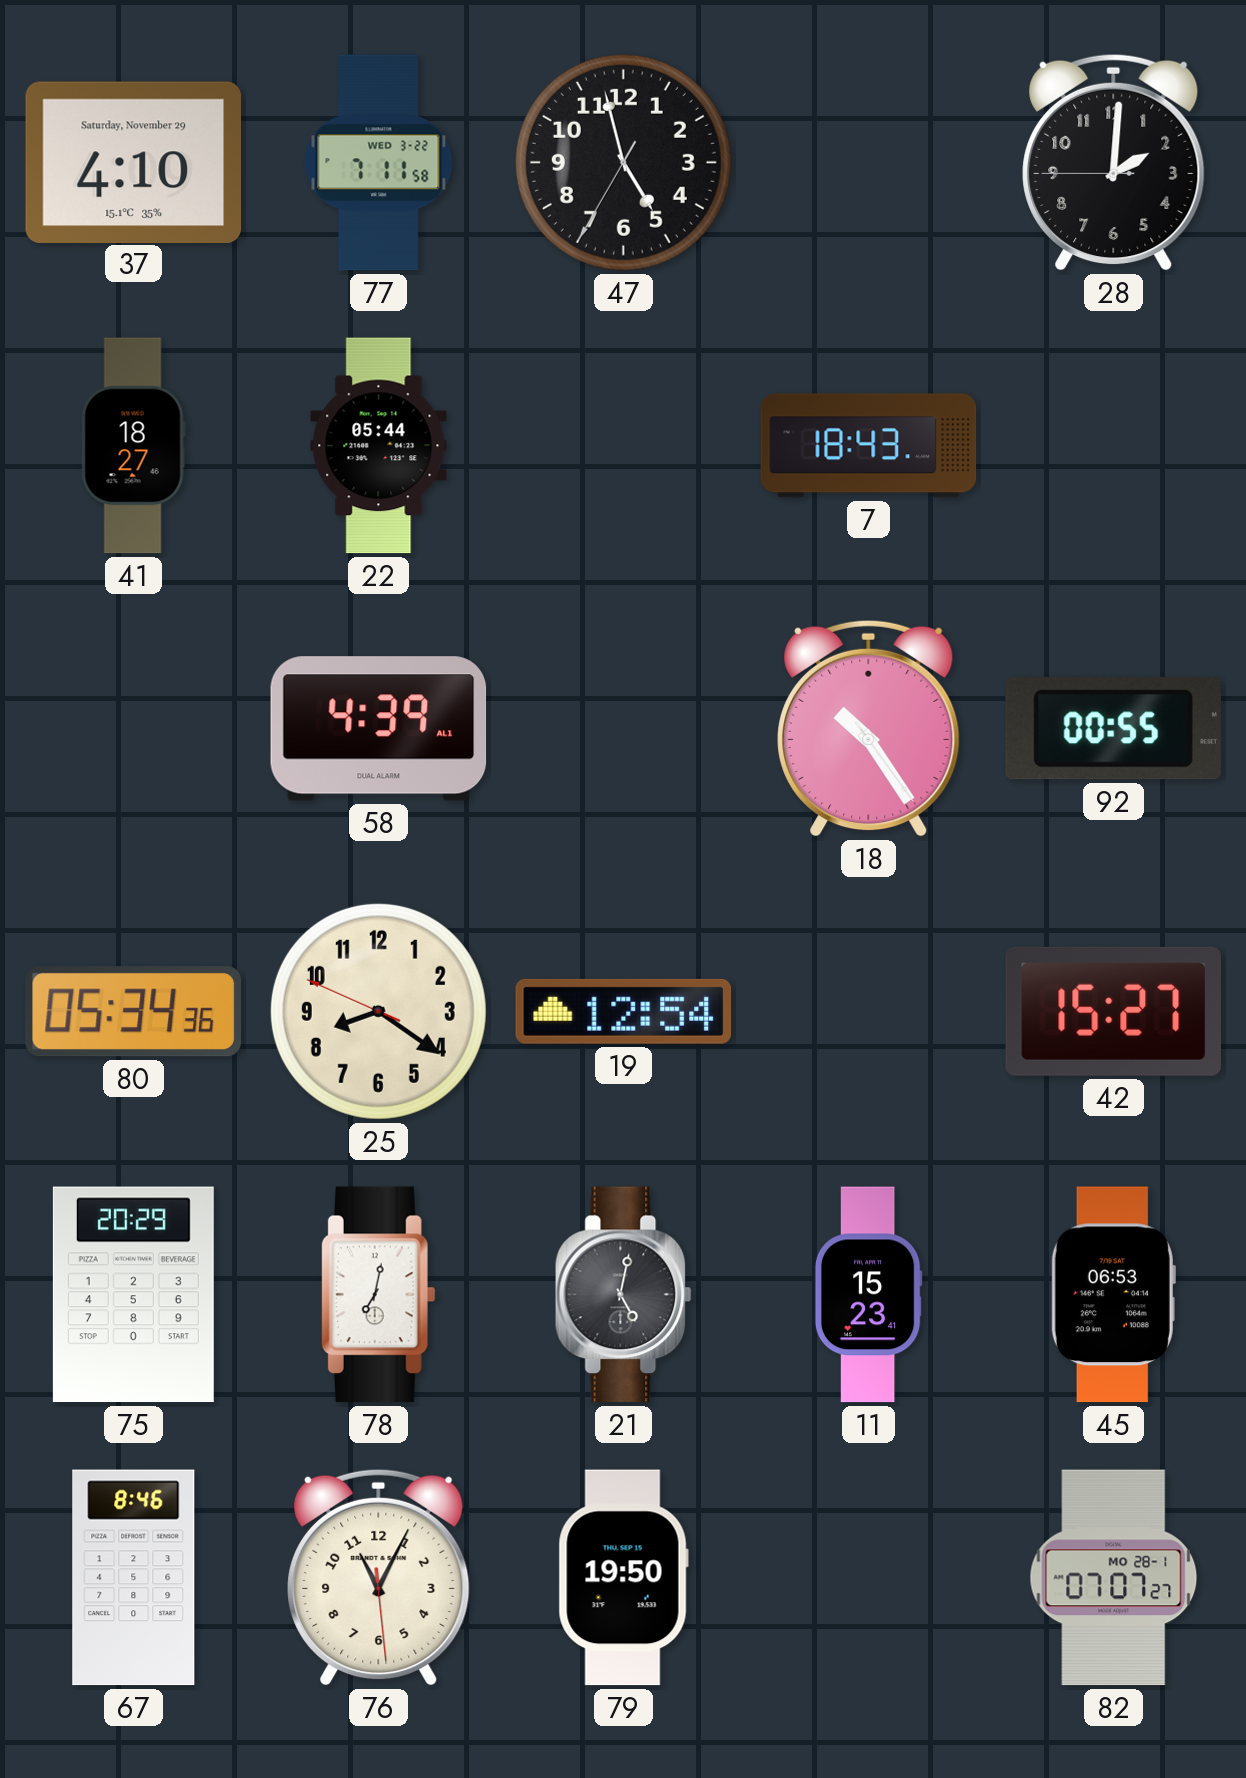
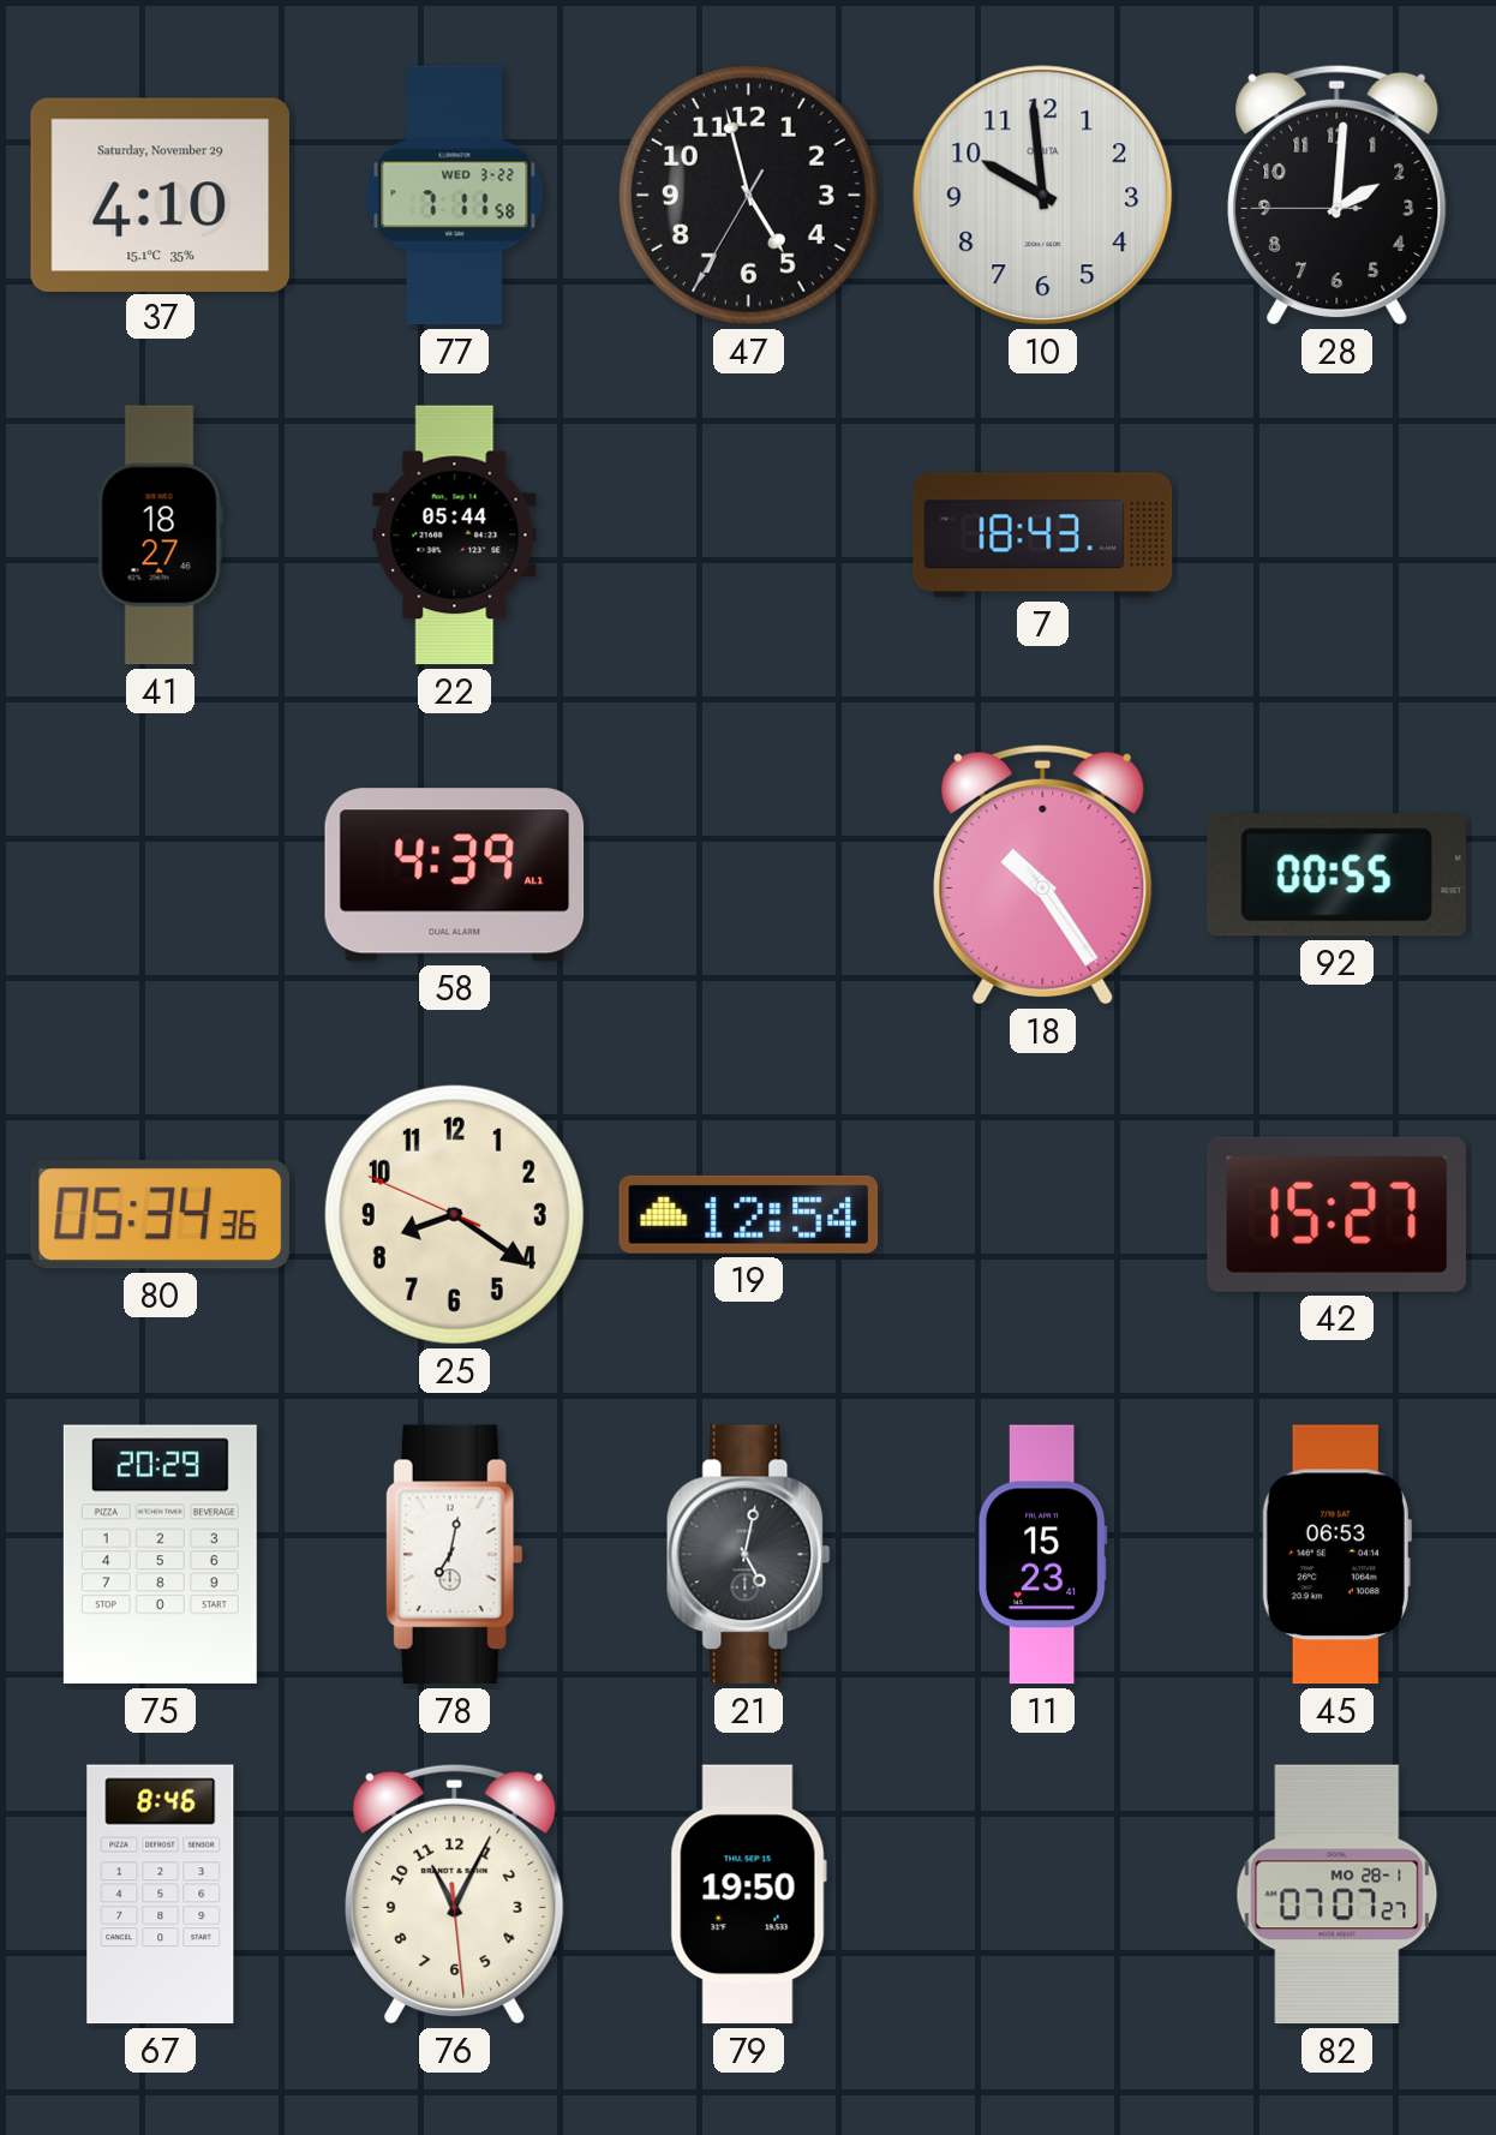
10: none -> 9:59
